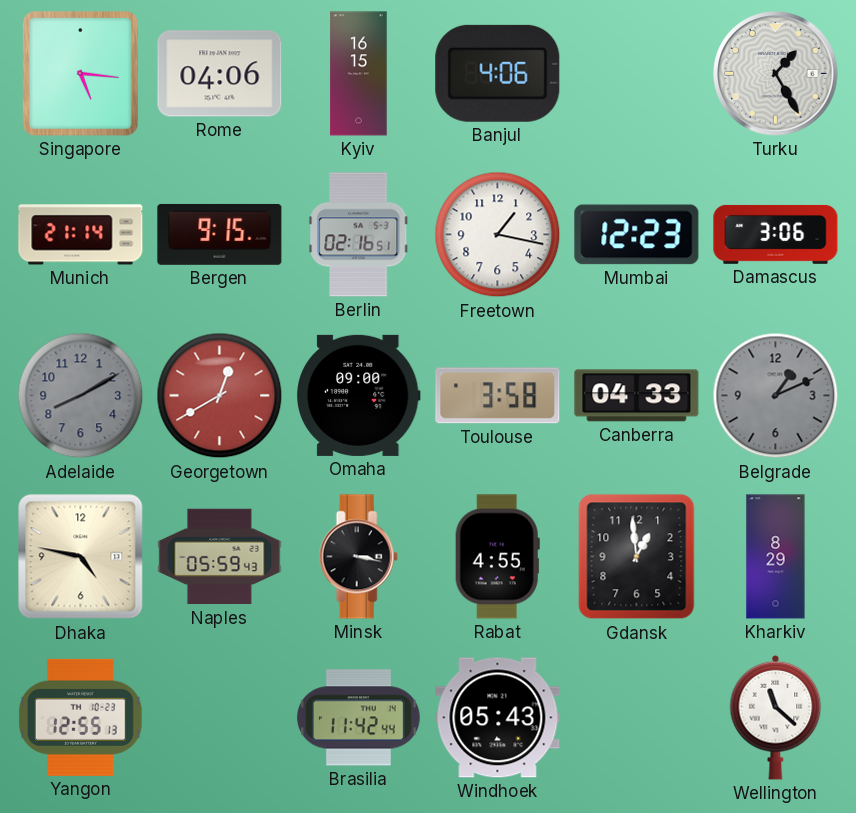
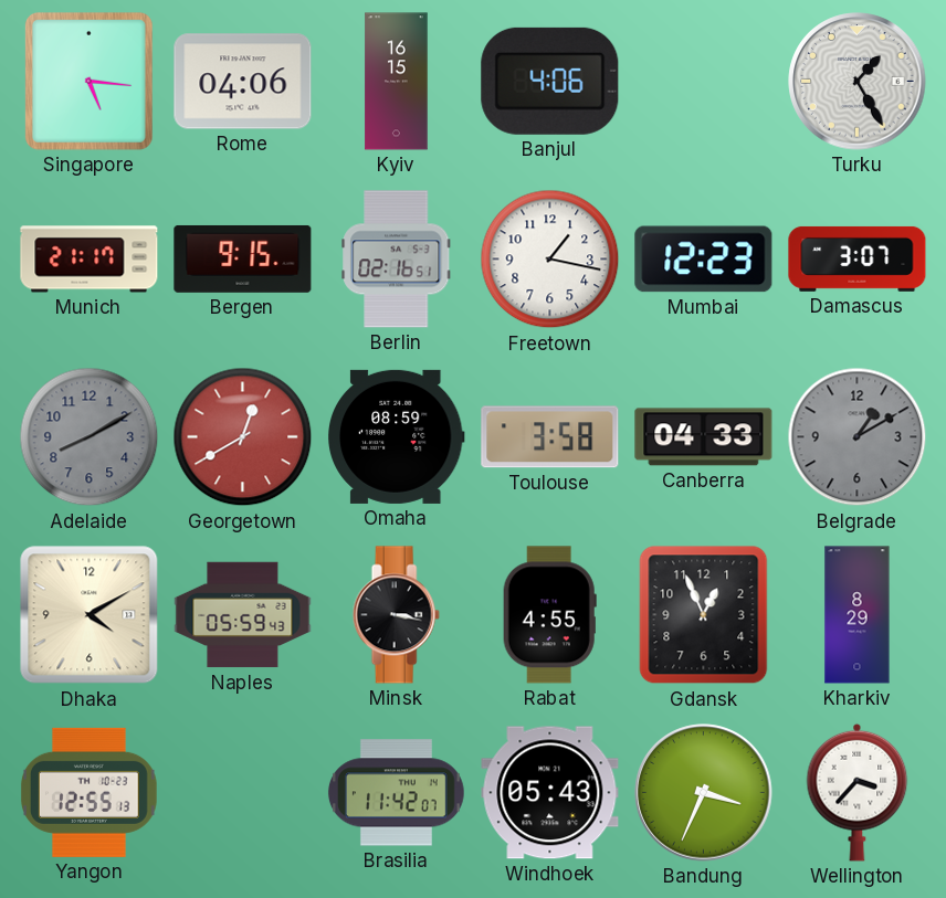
Munich: 21:14 -> 21:17
Damascus: 3:06 -> 3:07
Omaha: 09:00 -> 08:59
Belgrade: 1:11 -> 1:10
Dhaka: 4:47 -> 4:10
Gdansk: 12:59 -> 12:56
Brasilia: 11:42:44 -> 11:42:07
Bandung: none -> 3:34
Wellington: 11:22 -> 3:37
